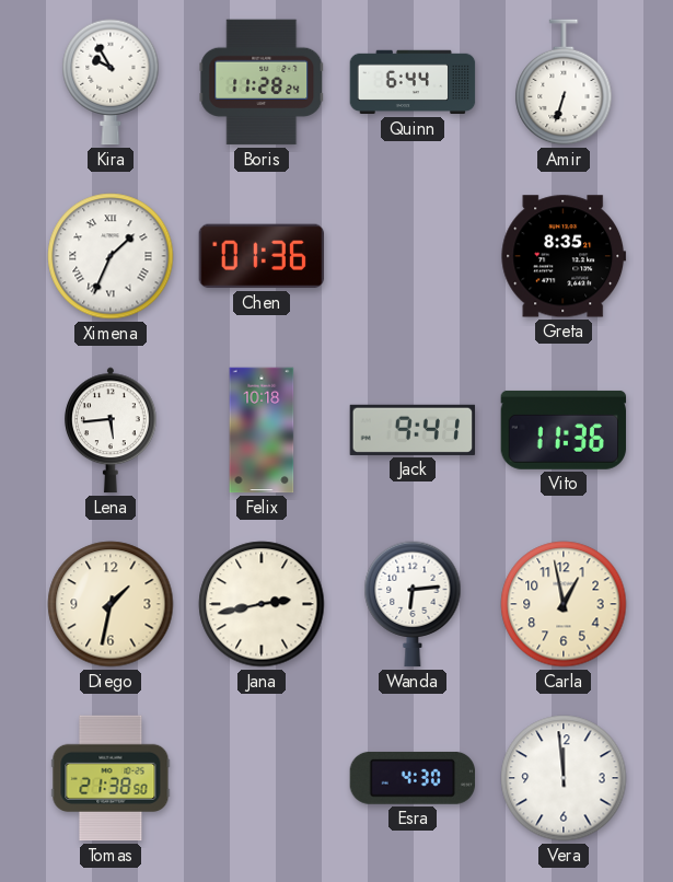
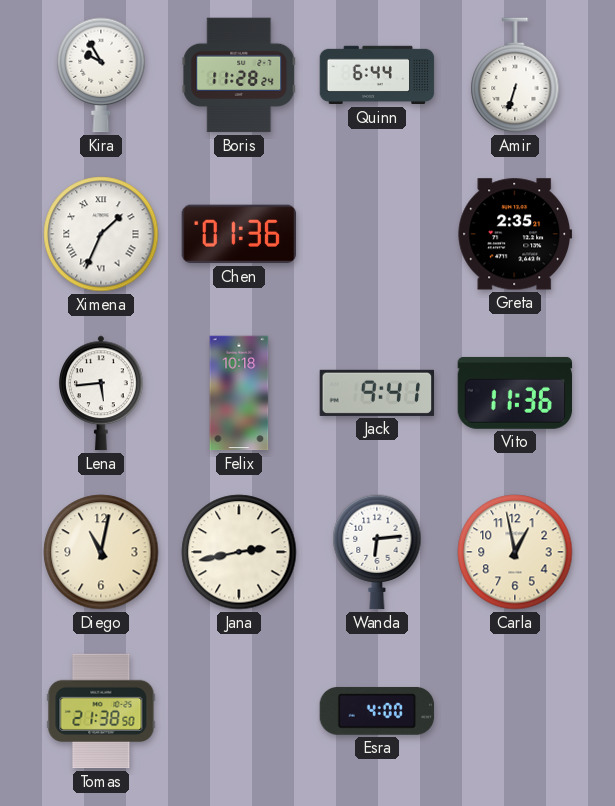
Greta: 8:35 -> 2:35
Diego: 1:32 -> 11:02
Esra: 4:30 -> 4:00
Vera: 11:59 -> none
